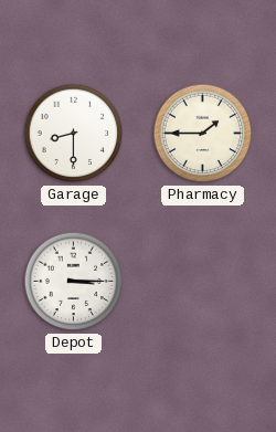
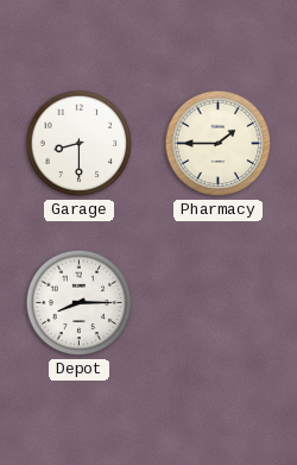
Depot: 3:15 -> 8:15
